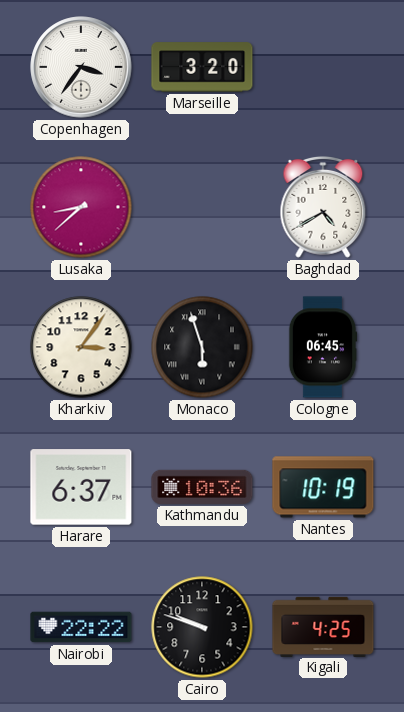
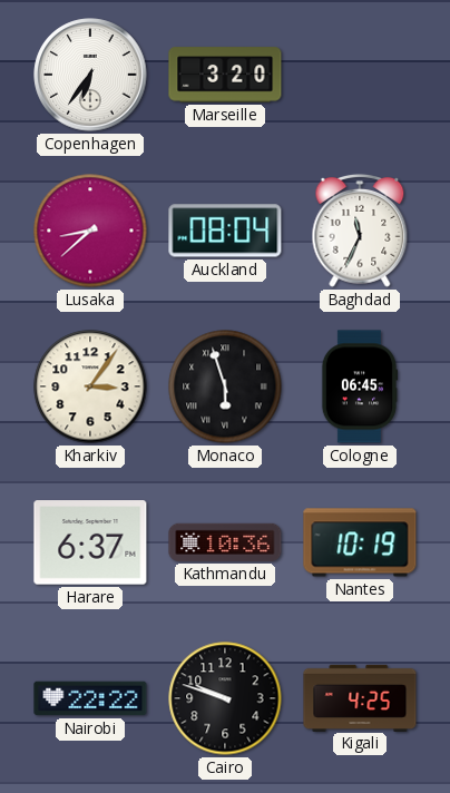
Copenhagen: 3:36 -> 6:36
Auckland: none -> 08:04
Baghdad: 4:40 -> 11:34
